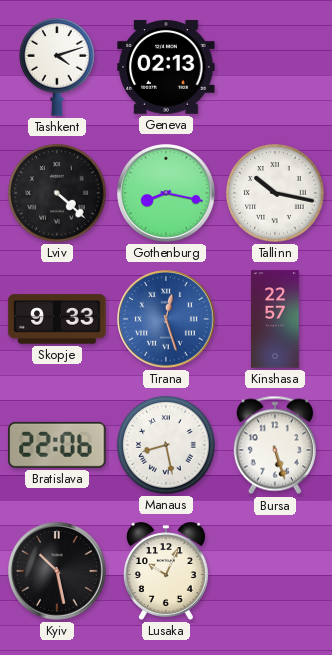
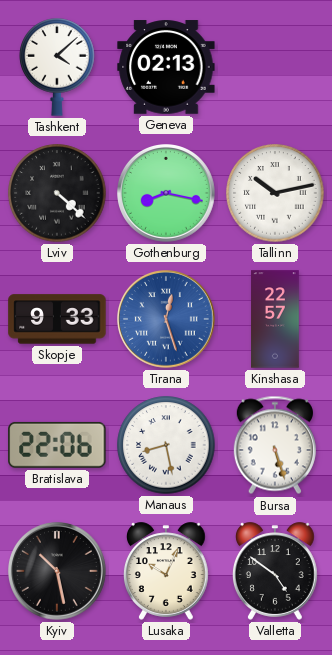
Tashkent: 4:12 -> 4:08
Tallinn: 10:17 -> 10:13
Valletta: none -> 4:51
